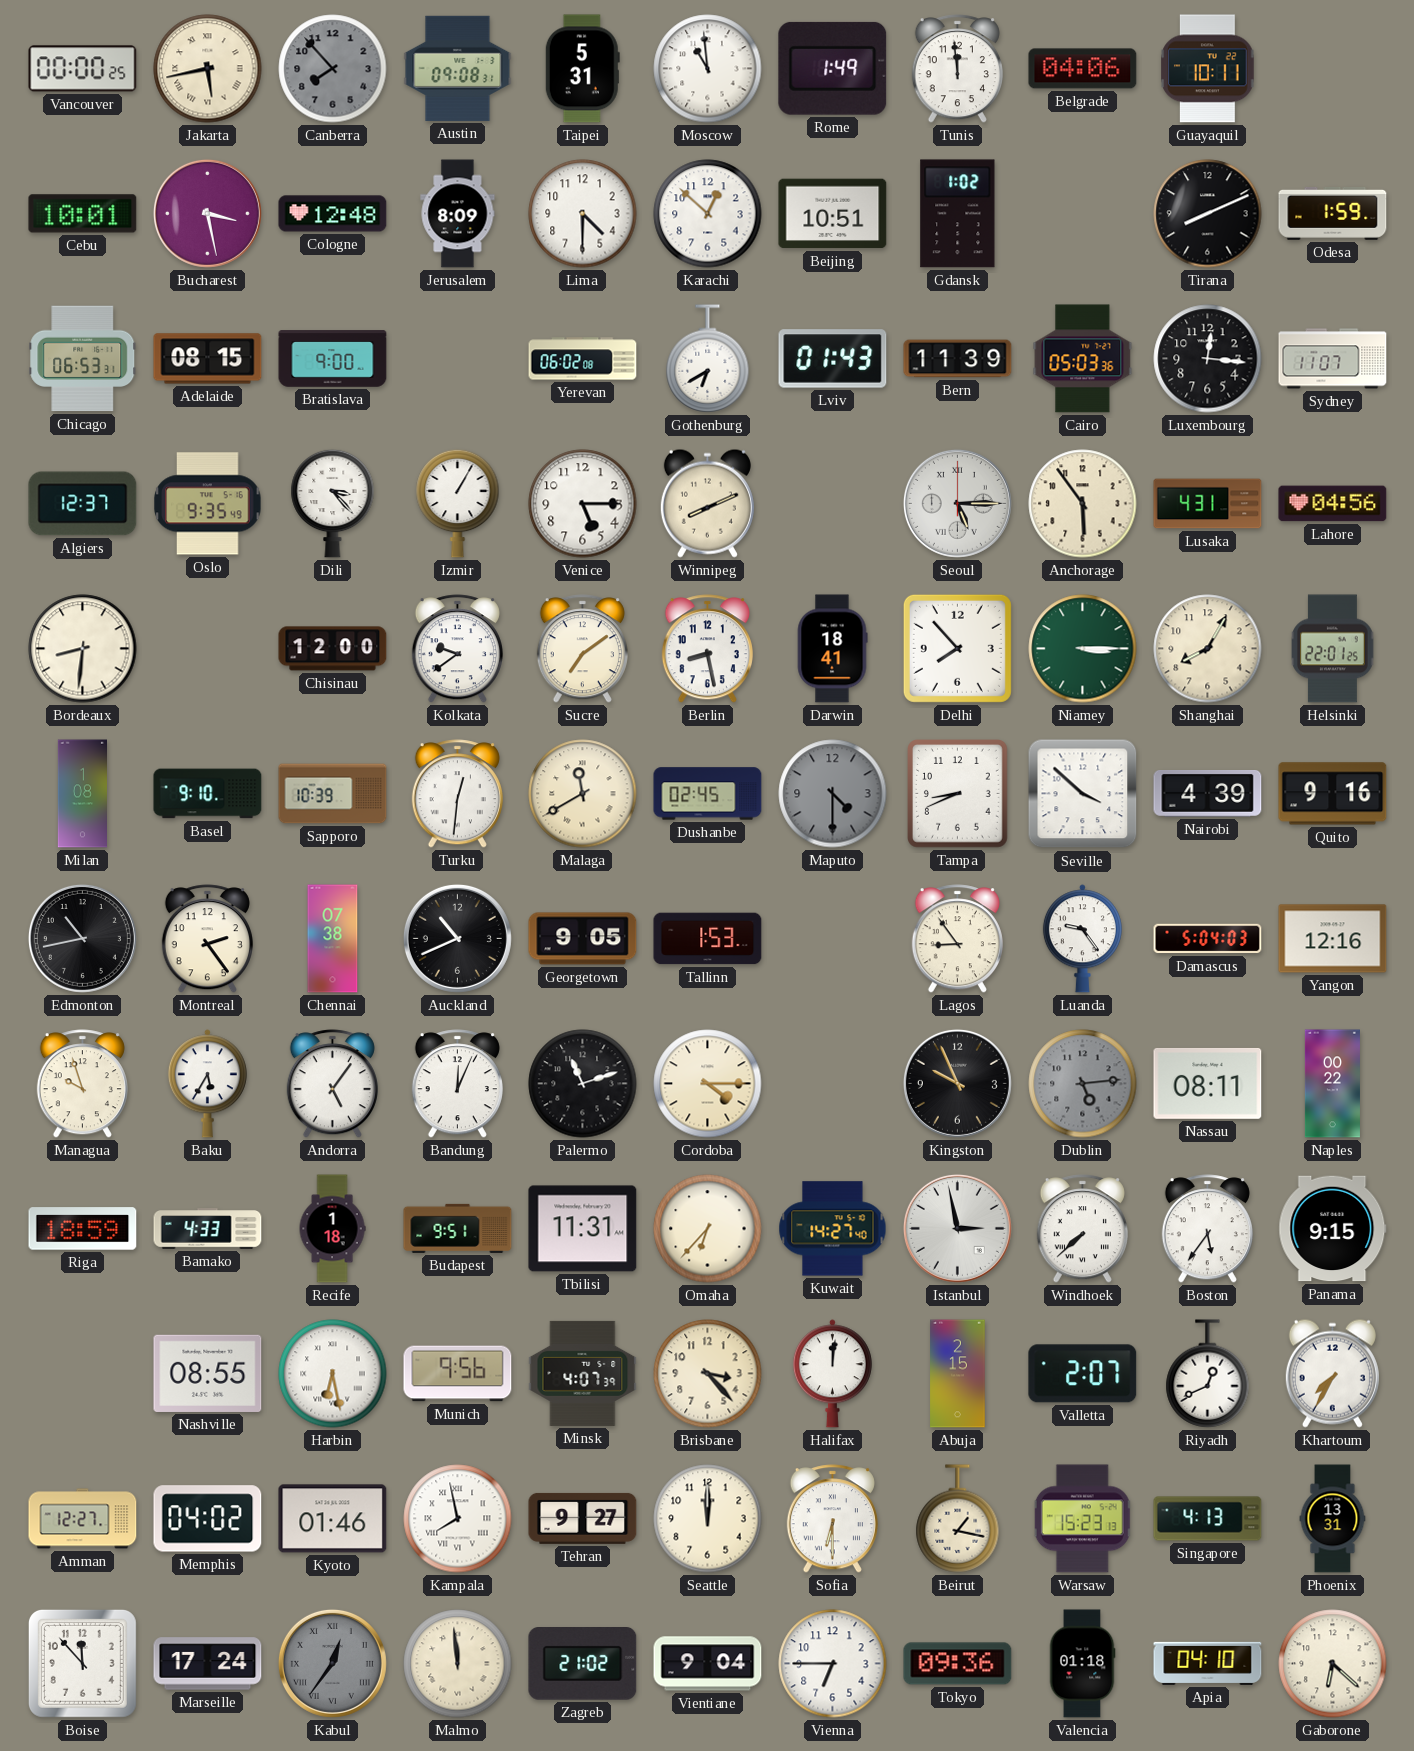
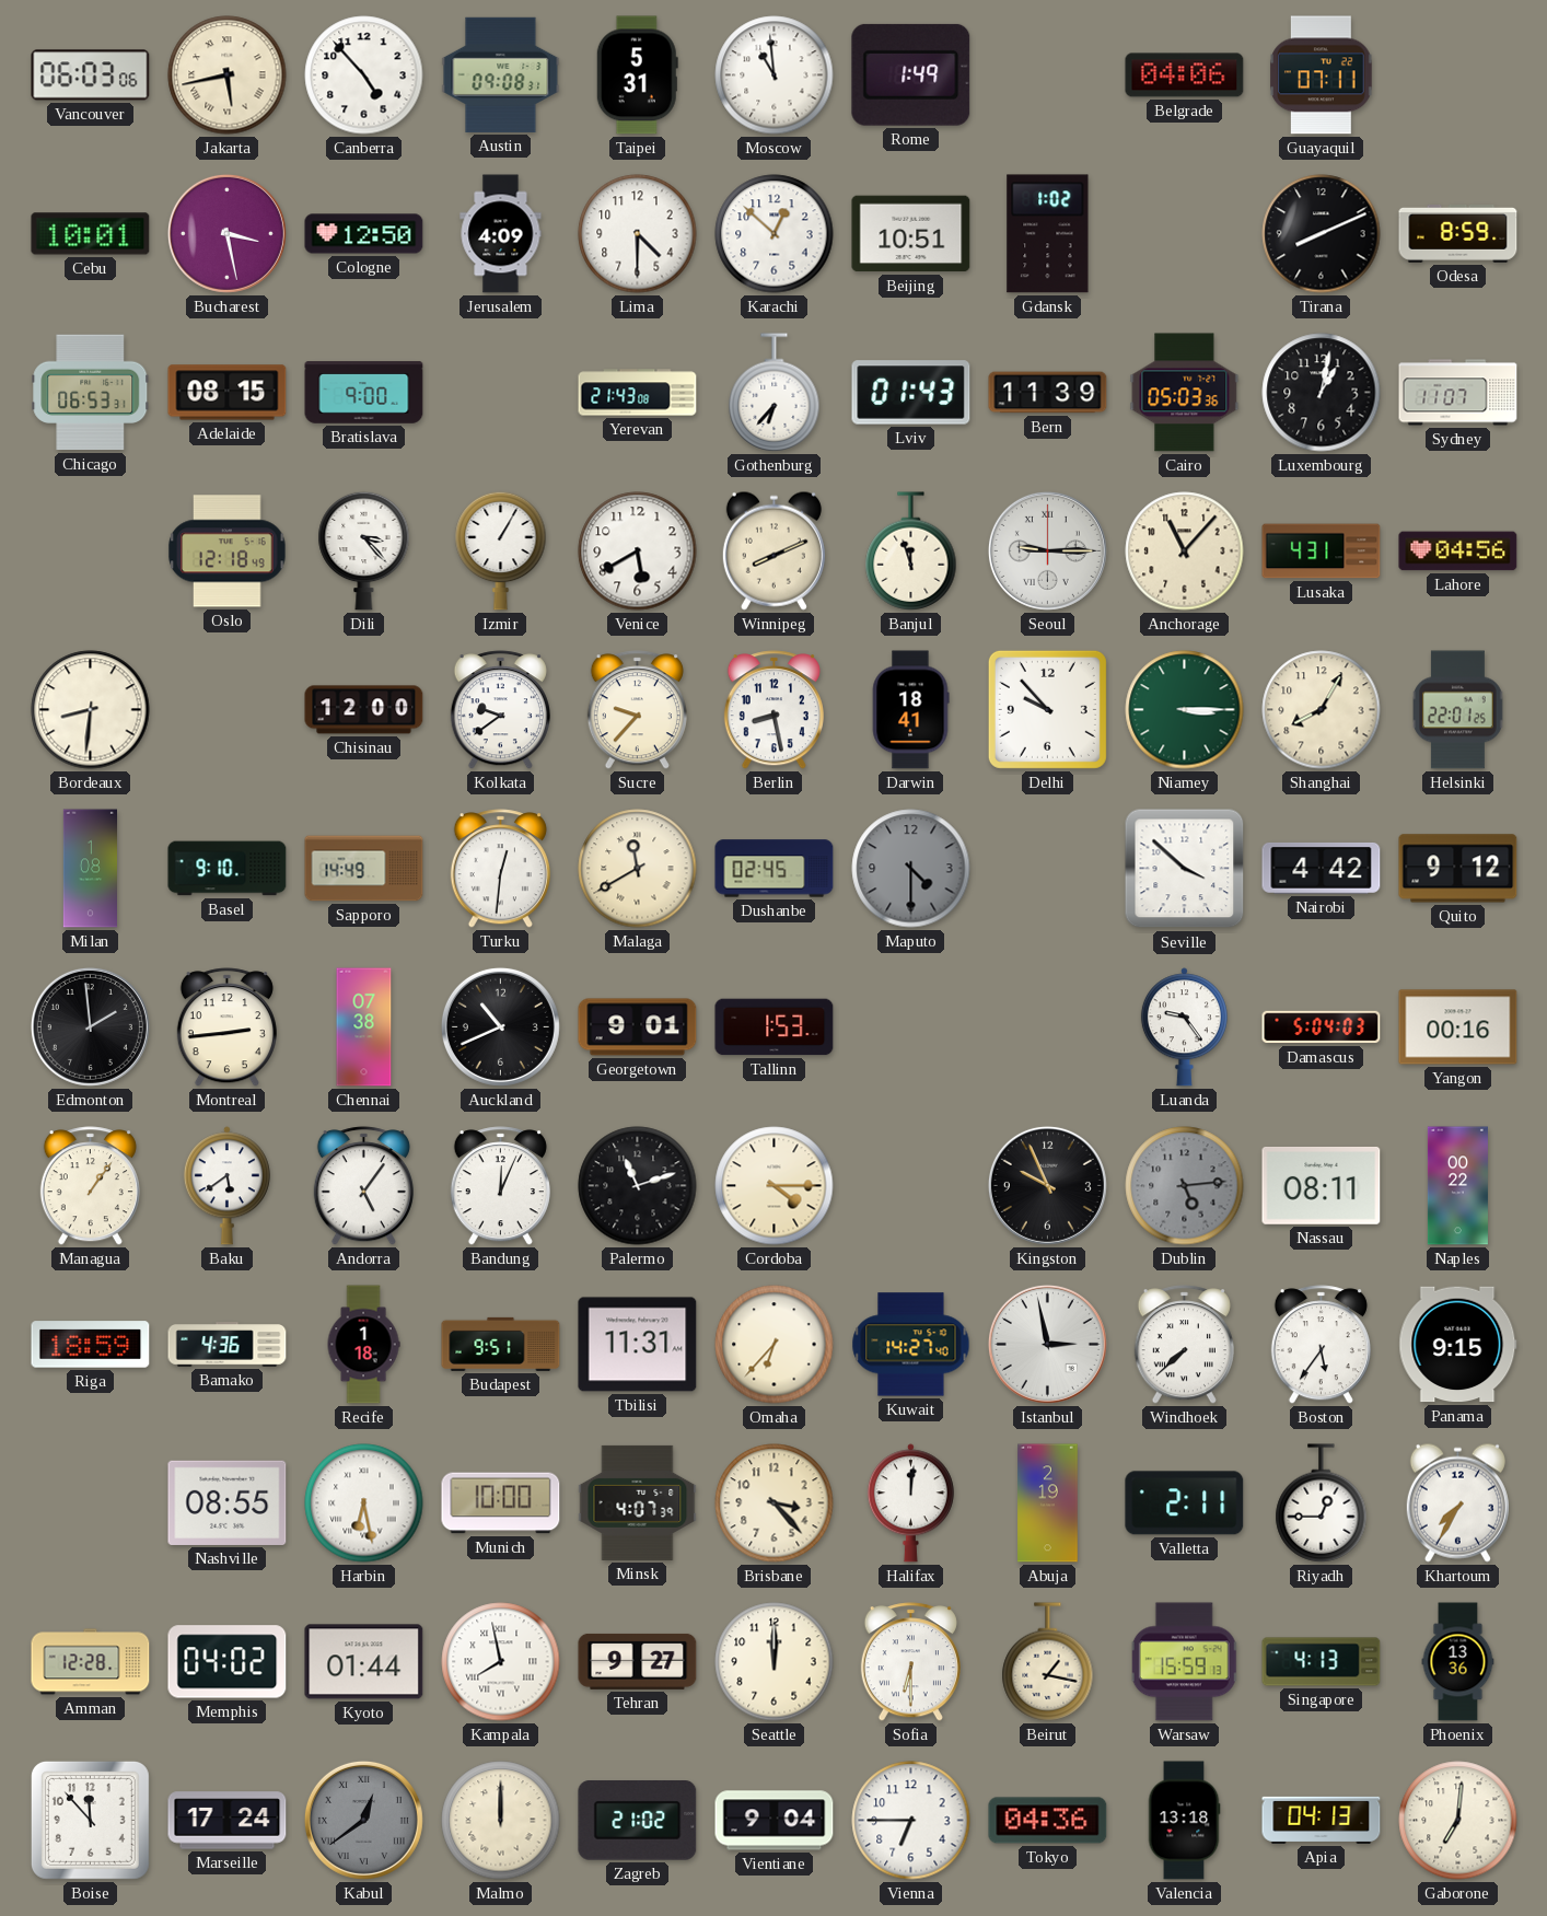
Vancouver: 00:00 -> 06:03
Canberra: 7:53 -> 4:53
Canberra dial: grey -> white
Tunis: 11:59 -> none
Guayaquil: 10:11 -> 07:11
Cologne: 12:48 -> 12:50
Jerusalem: 8:09 -> 4:09
Odesa: 1:59 -> 8:59
Yerevan: 06:02 -> 21:43
Gothenburg: 6:40 -> 6:37
Luxembourg: 12:16 -> 1:02
Algiers: 12:37 -> none
Oslo: 9:35 -> 12:18
Venice: 5:15 -> 5:40
Banjul: none -> 11:57
Seoul: 5:15 -> 9:15
Anchorage: 5:54 -> 11:07
Sucre: 7:09 -> 9:37
Delhi: 7:53 -> 9:53
Sapporo: 10:39 -> 14:49
Tampa: 8:41 -> none
Nairobi: 4:39 -> 4:42
Quito: 9:16 -> 9:12
Edmonton: 10:43 -> 1:59
Montreal: 2:24 -> 2:44
Georgetown: 9:05 -> 9:01
Lagos: 8:54 -> none
Yangon: 12:16 -> 00:16
Managua: 9:57 -> 1:06
Baku: 5:35 -> 5:39
Bamako: 4:33 -> 4:36
Munich: 9:56 -> 10:00
Abuja: 2:15 -> 2:19
Valletta: 2:07 -> 2:11
Riyadh: 12:41 -> 12:45
Amman: 12:27 -> 12:28
Kyoto: 01:46 -> 01:44
Warsaw: 15:23 -> 15:59
Phoenix: 13:31 -> 13:36
Kabul: 12:36 -> 12:39
Malmo: 11:59 -> 12:00
Tokyo: 09:36 -> 04:36
Valencia: 01:18 -> 13:18
Apia: 04:10 -> 04:13
Gaborone: 6:22 -> 7:01
